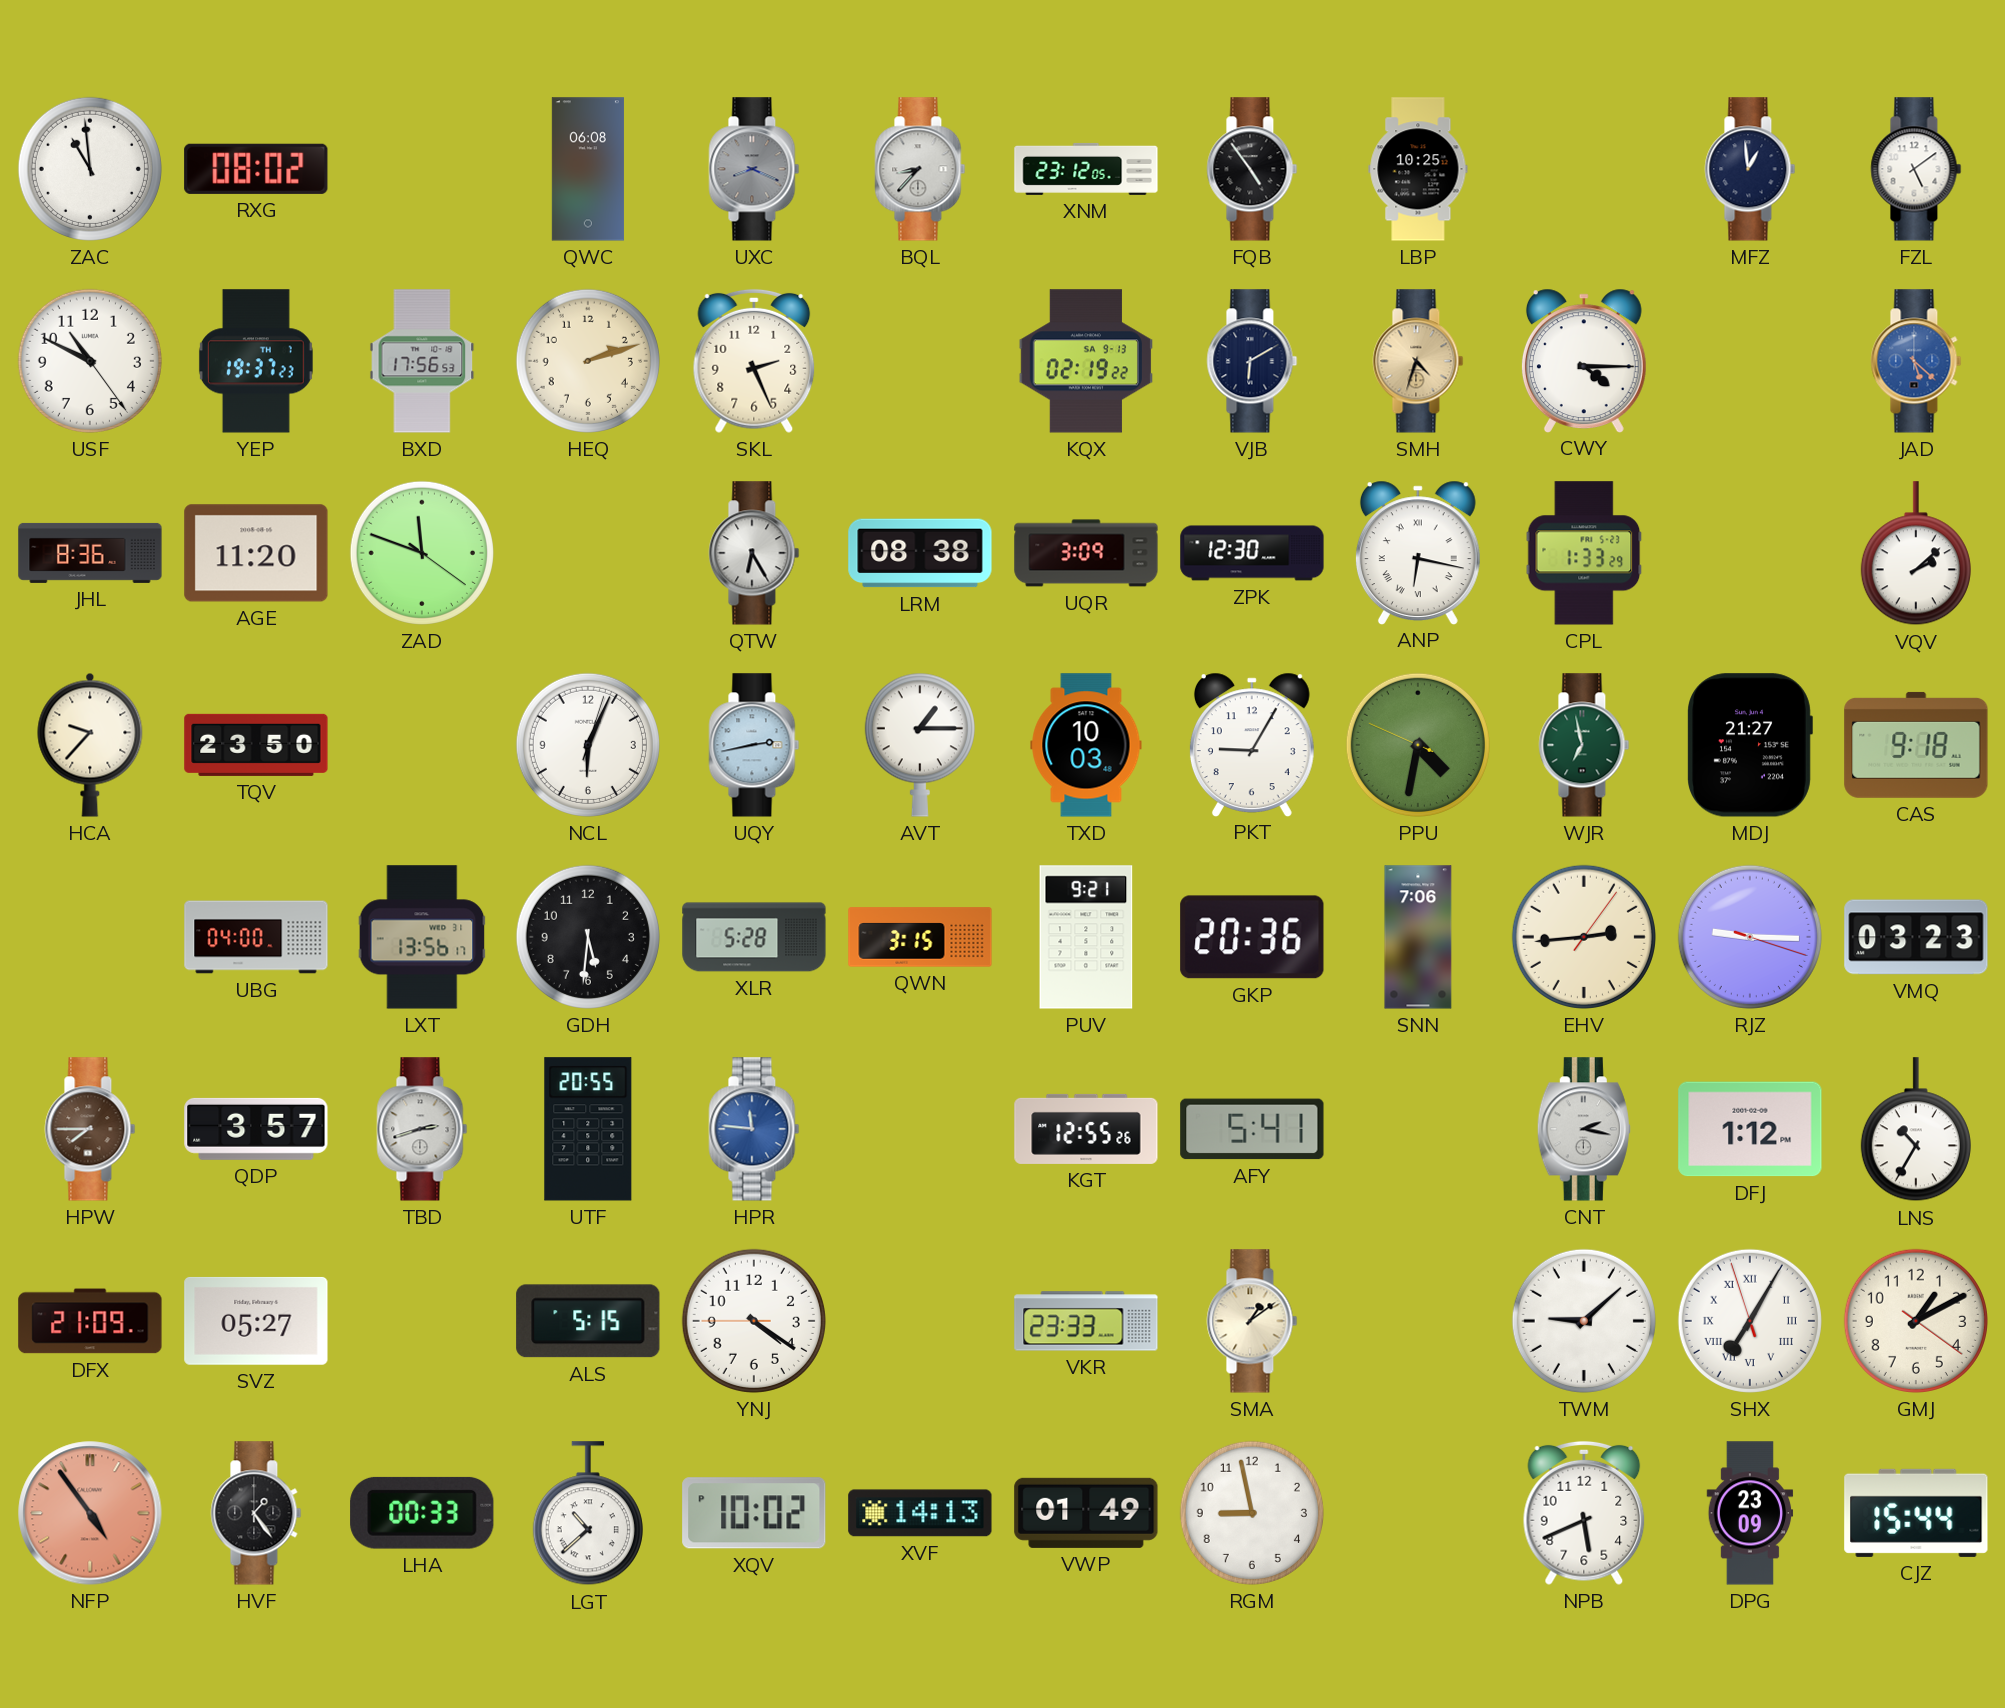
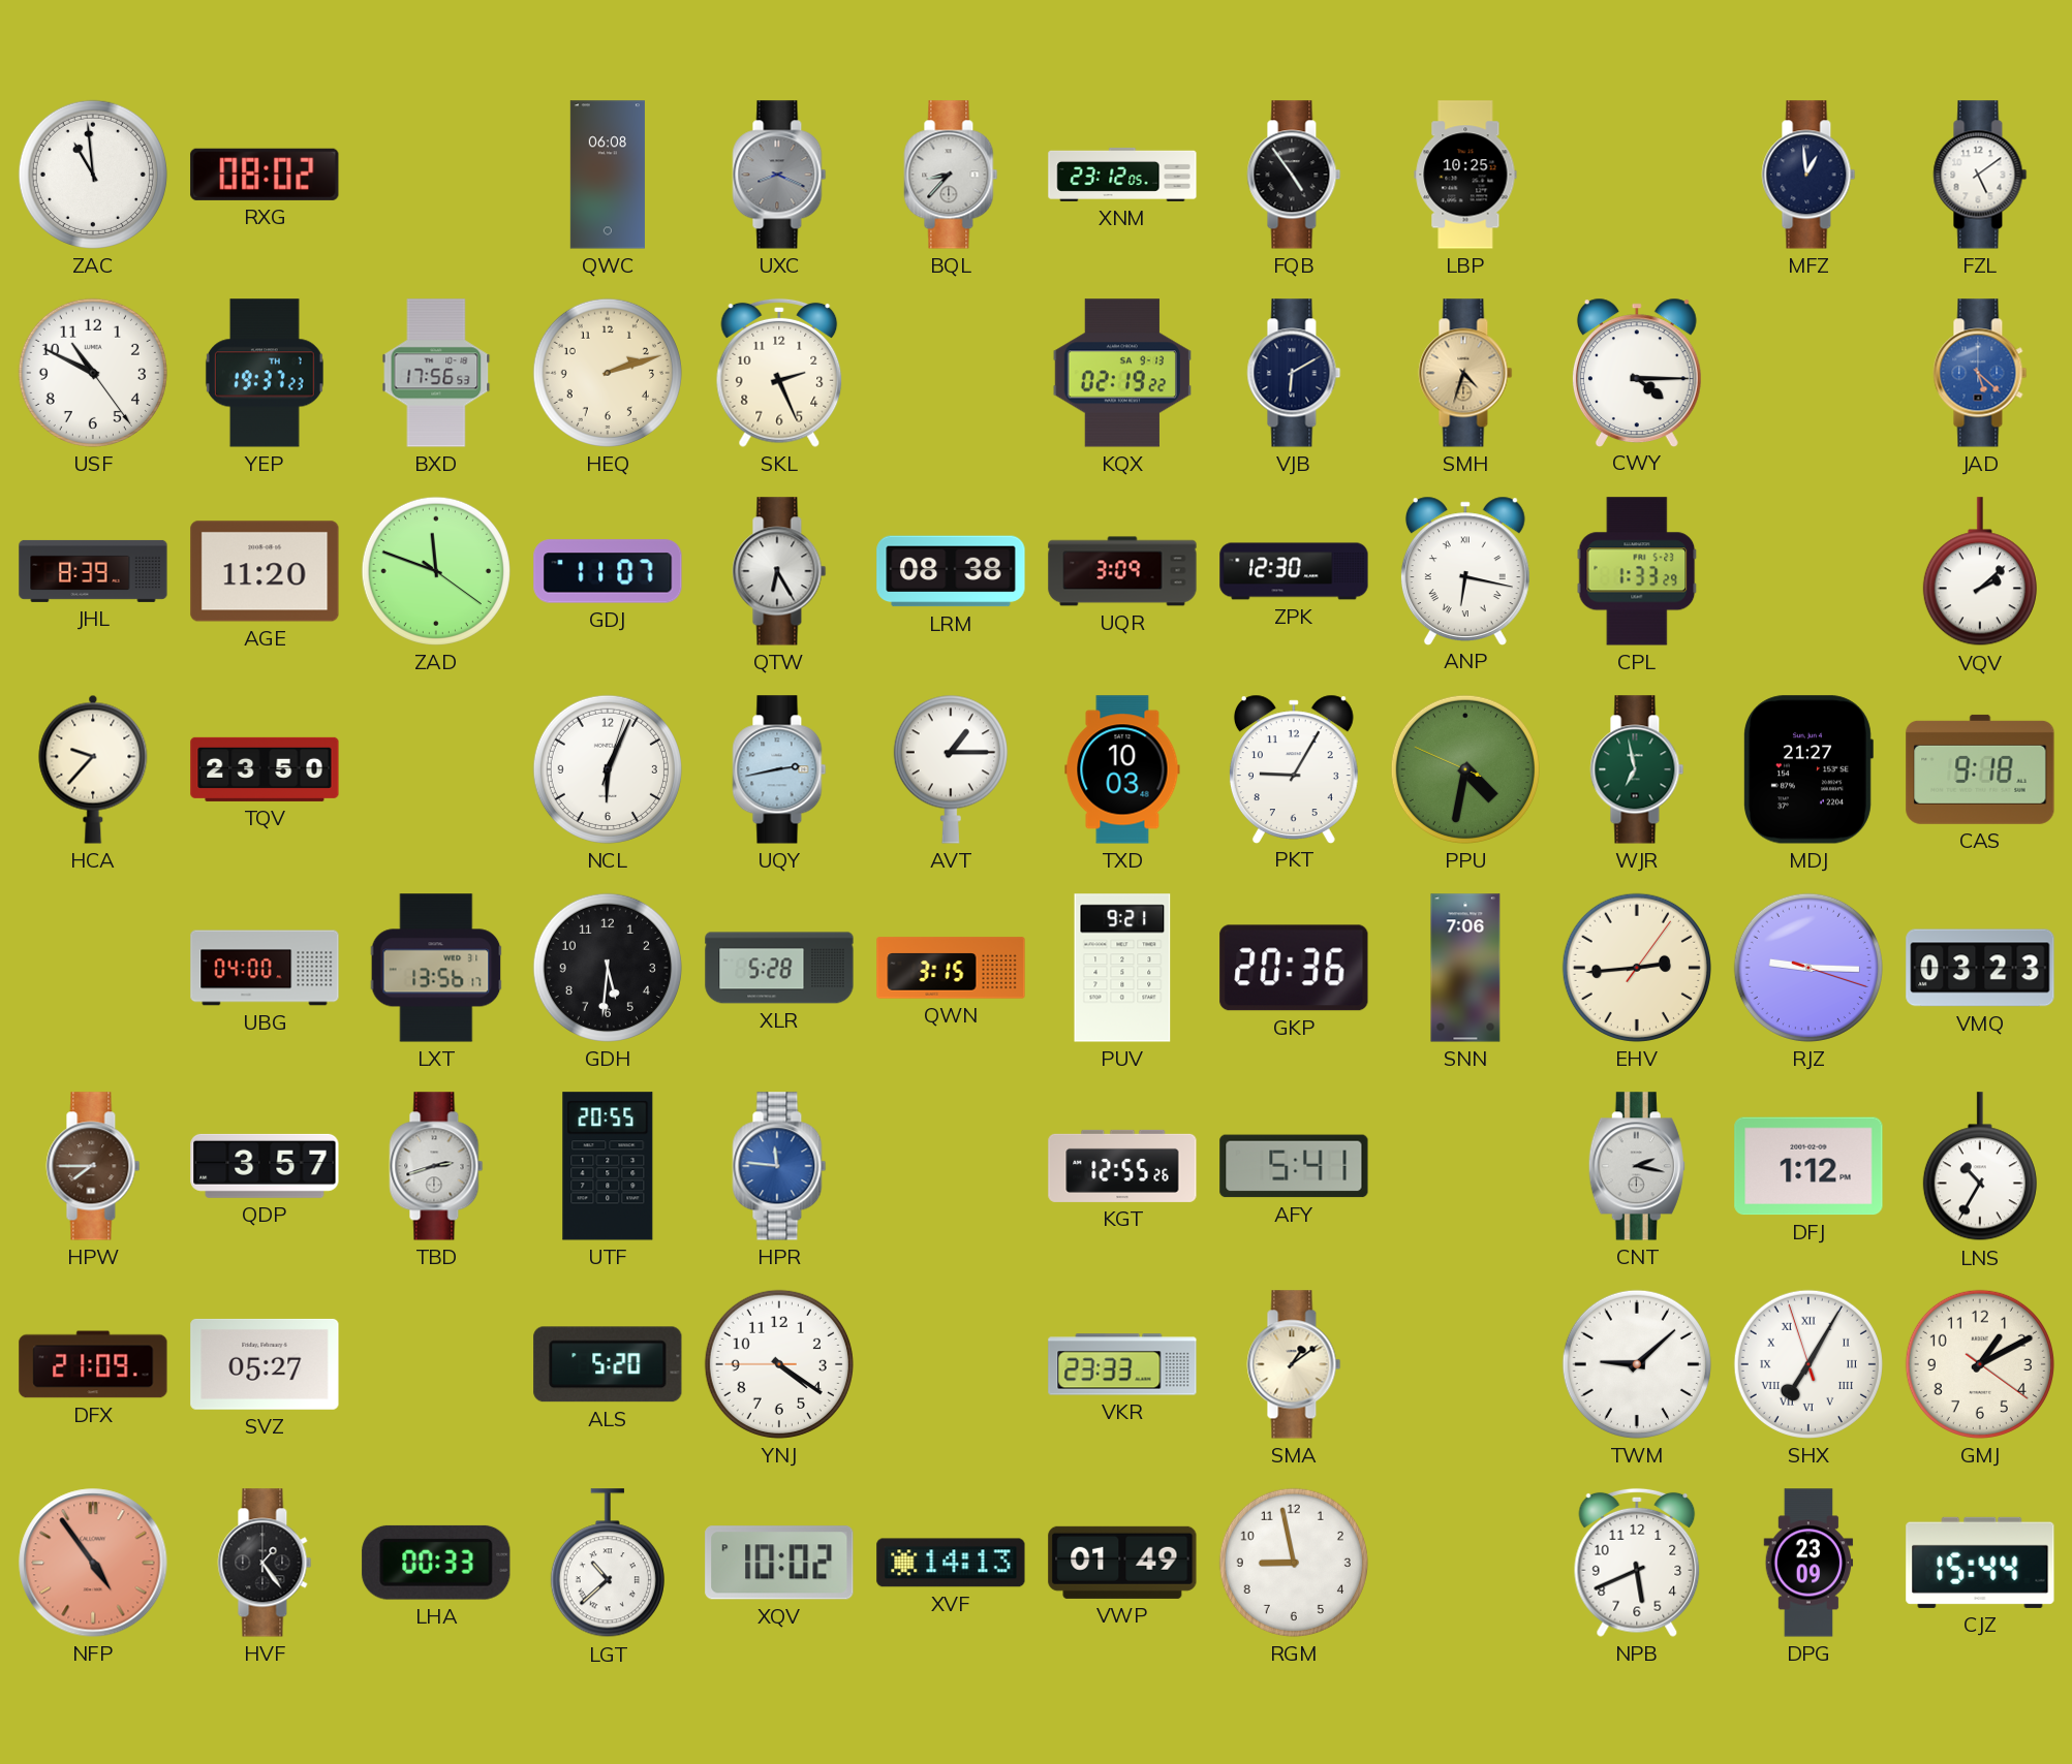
JHL: 8:36 -> 8:39
GDJ: none -> 11:07
ALS: 5:15 -> 5:20
